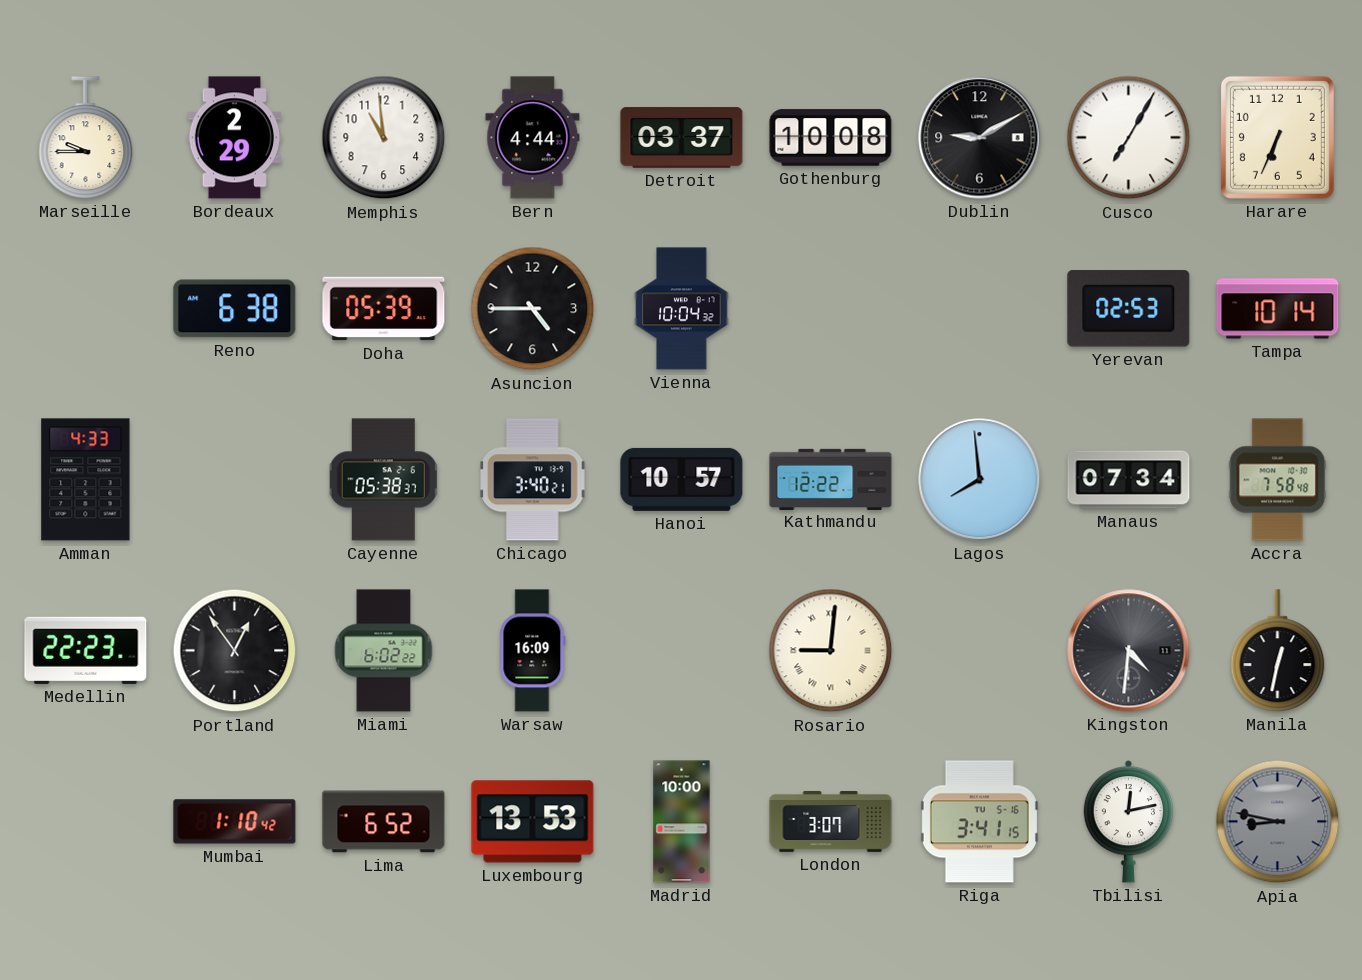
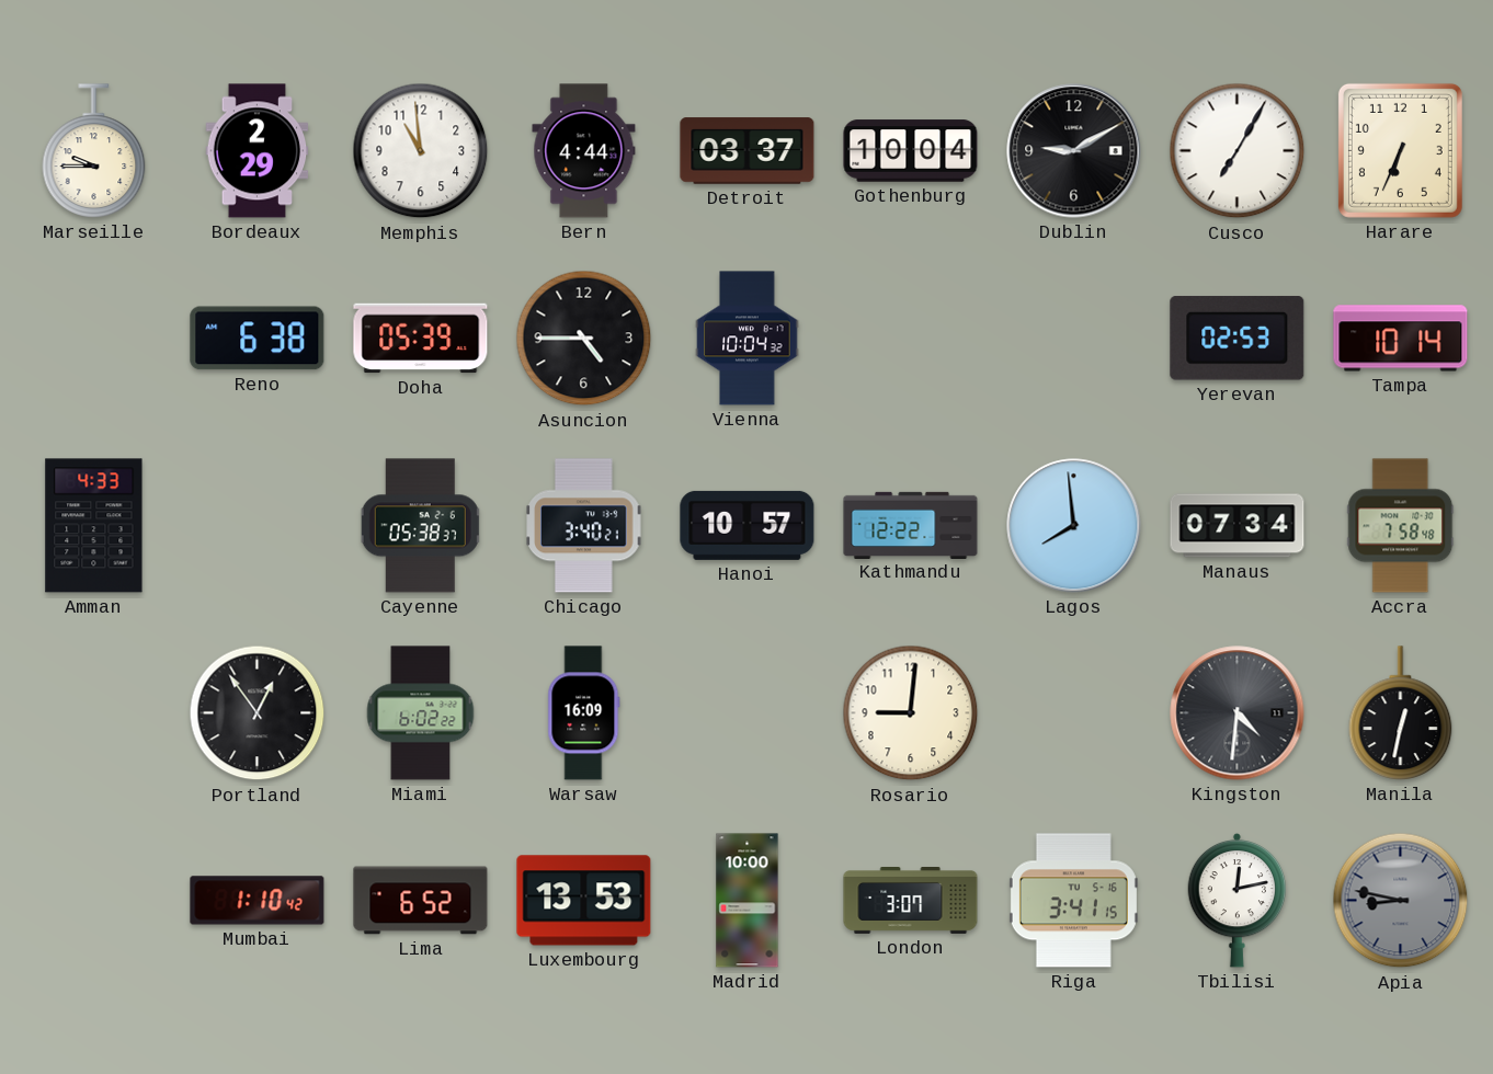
Gothenburg: 10:08 -> 10:04
Medellin: 22:23 -> none
Rosario numerals: Roman -> Arabic
